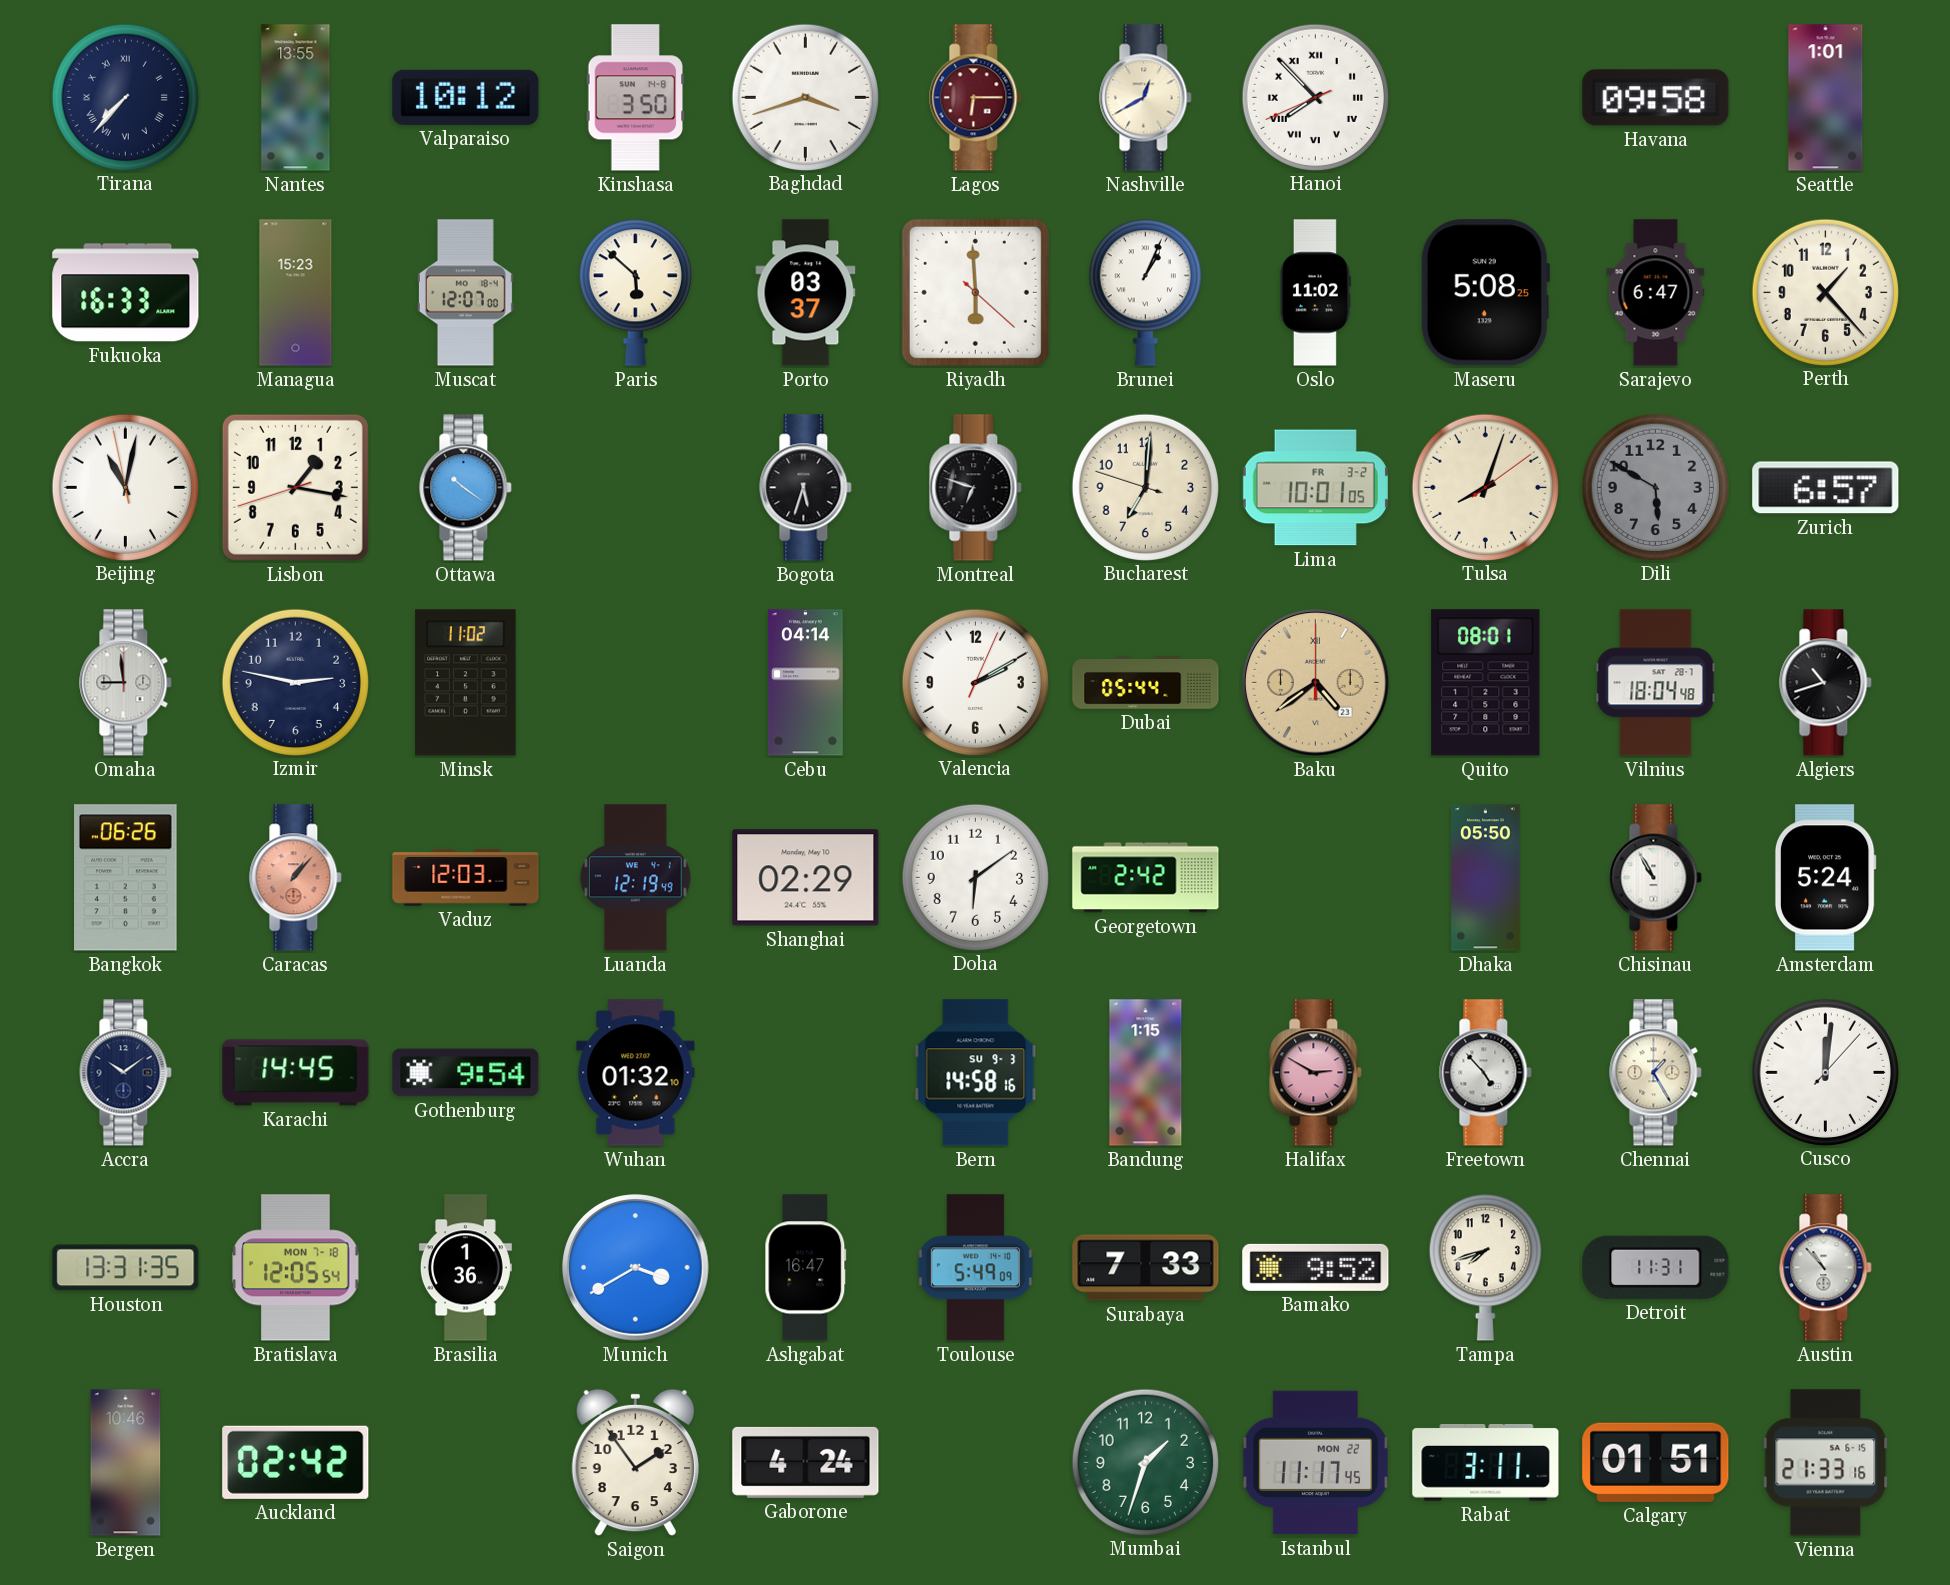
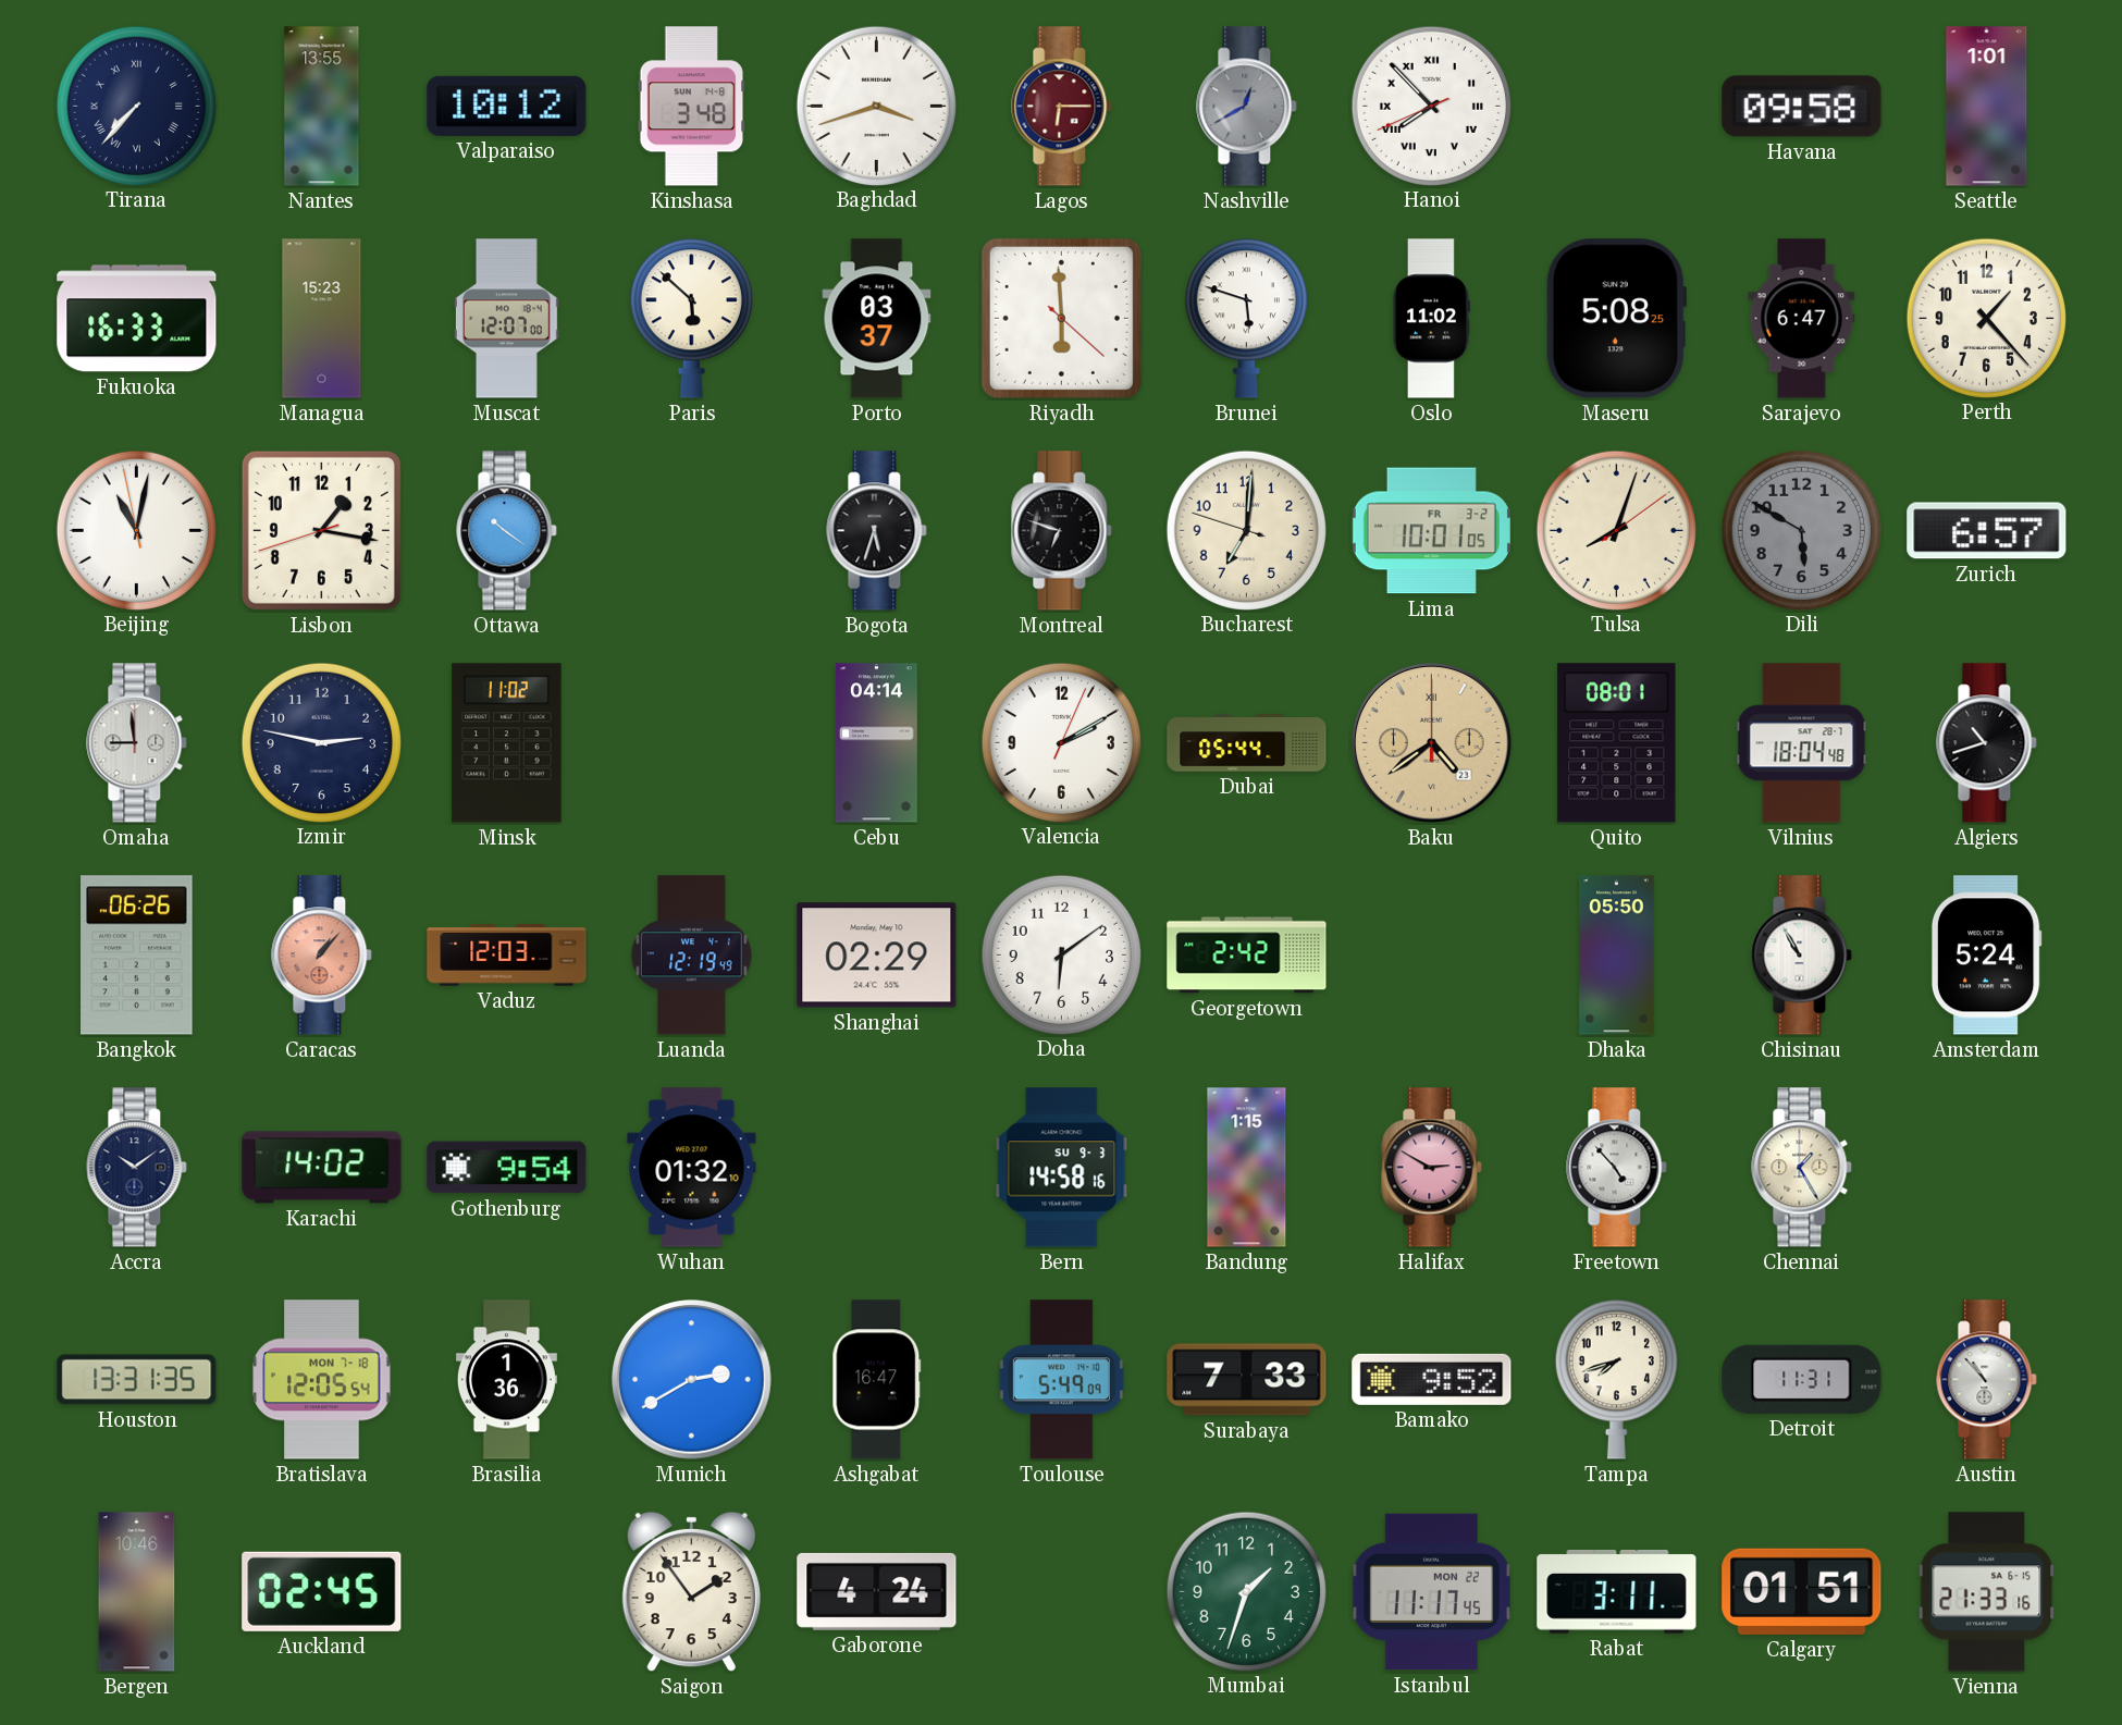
Kinshasa: 3:50 -> 3:48
Nashville dial: cream -> grey
Brunei: 1:04 -> 5:48
Karachi: 14:45 -> 14:02
Cusco: 12:01 -> none
Munich: 3:40 -> 2:40
Auckland: 02:42 -> 02:45
